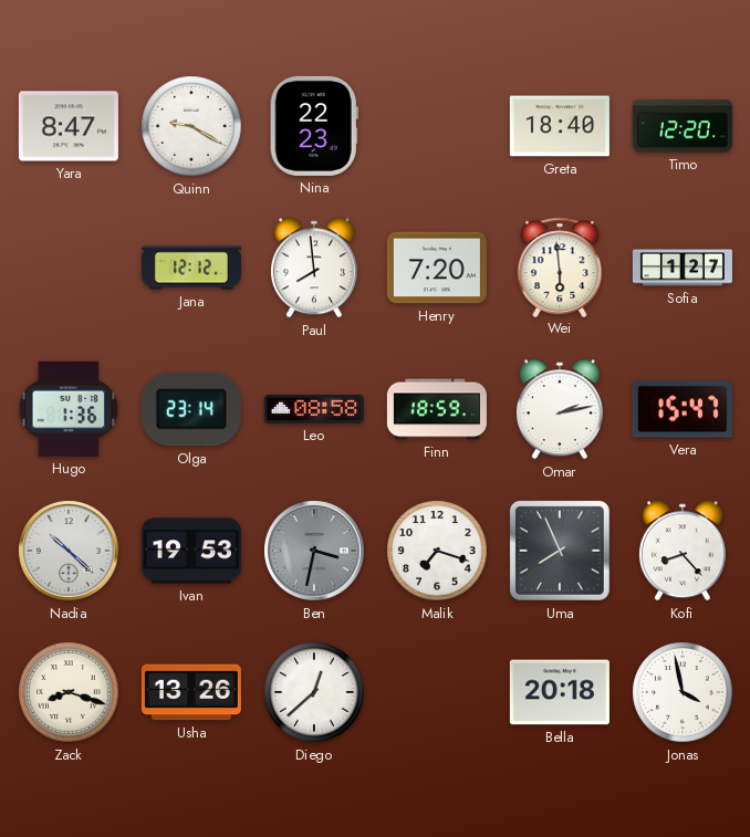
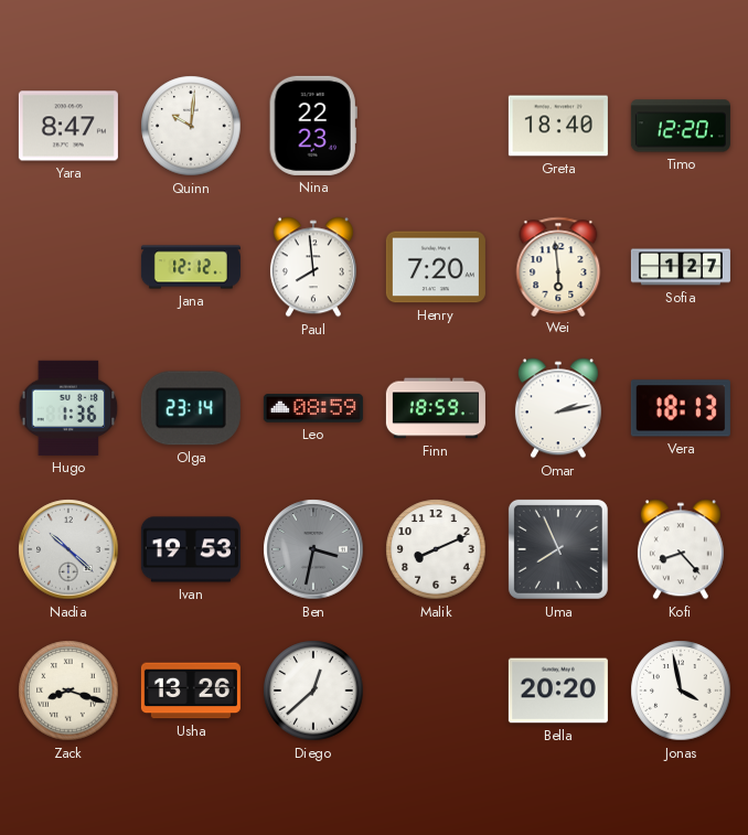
Quinn: 9:20 -> 10:01
Leo: 08:58 -> 08:59
Vera: 15:47 -> 18:13
Malik: 7:18 -> 8:11
Bella: 20:18 -> 20:20
